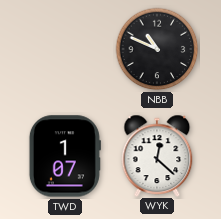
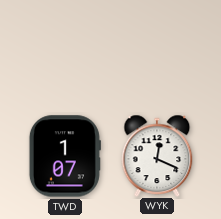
NBB: 10:49 -> none
WYK: 12:22 -> 12:19
